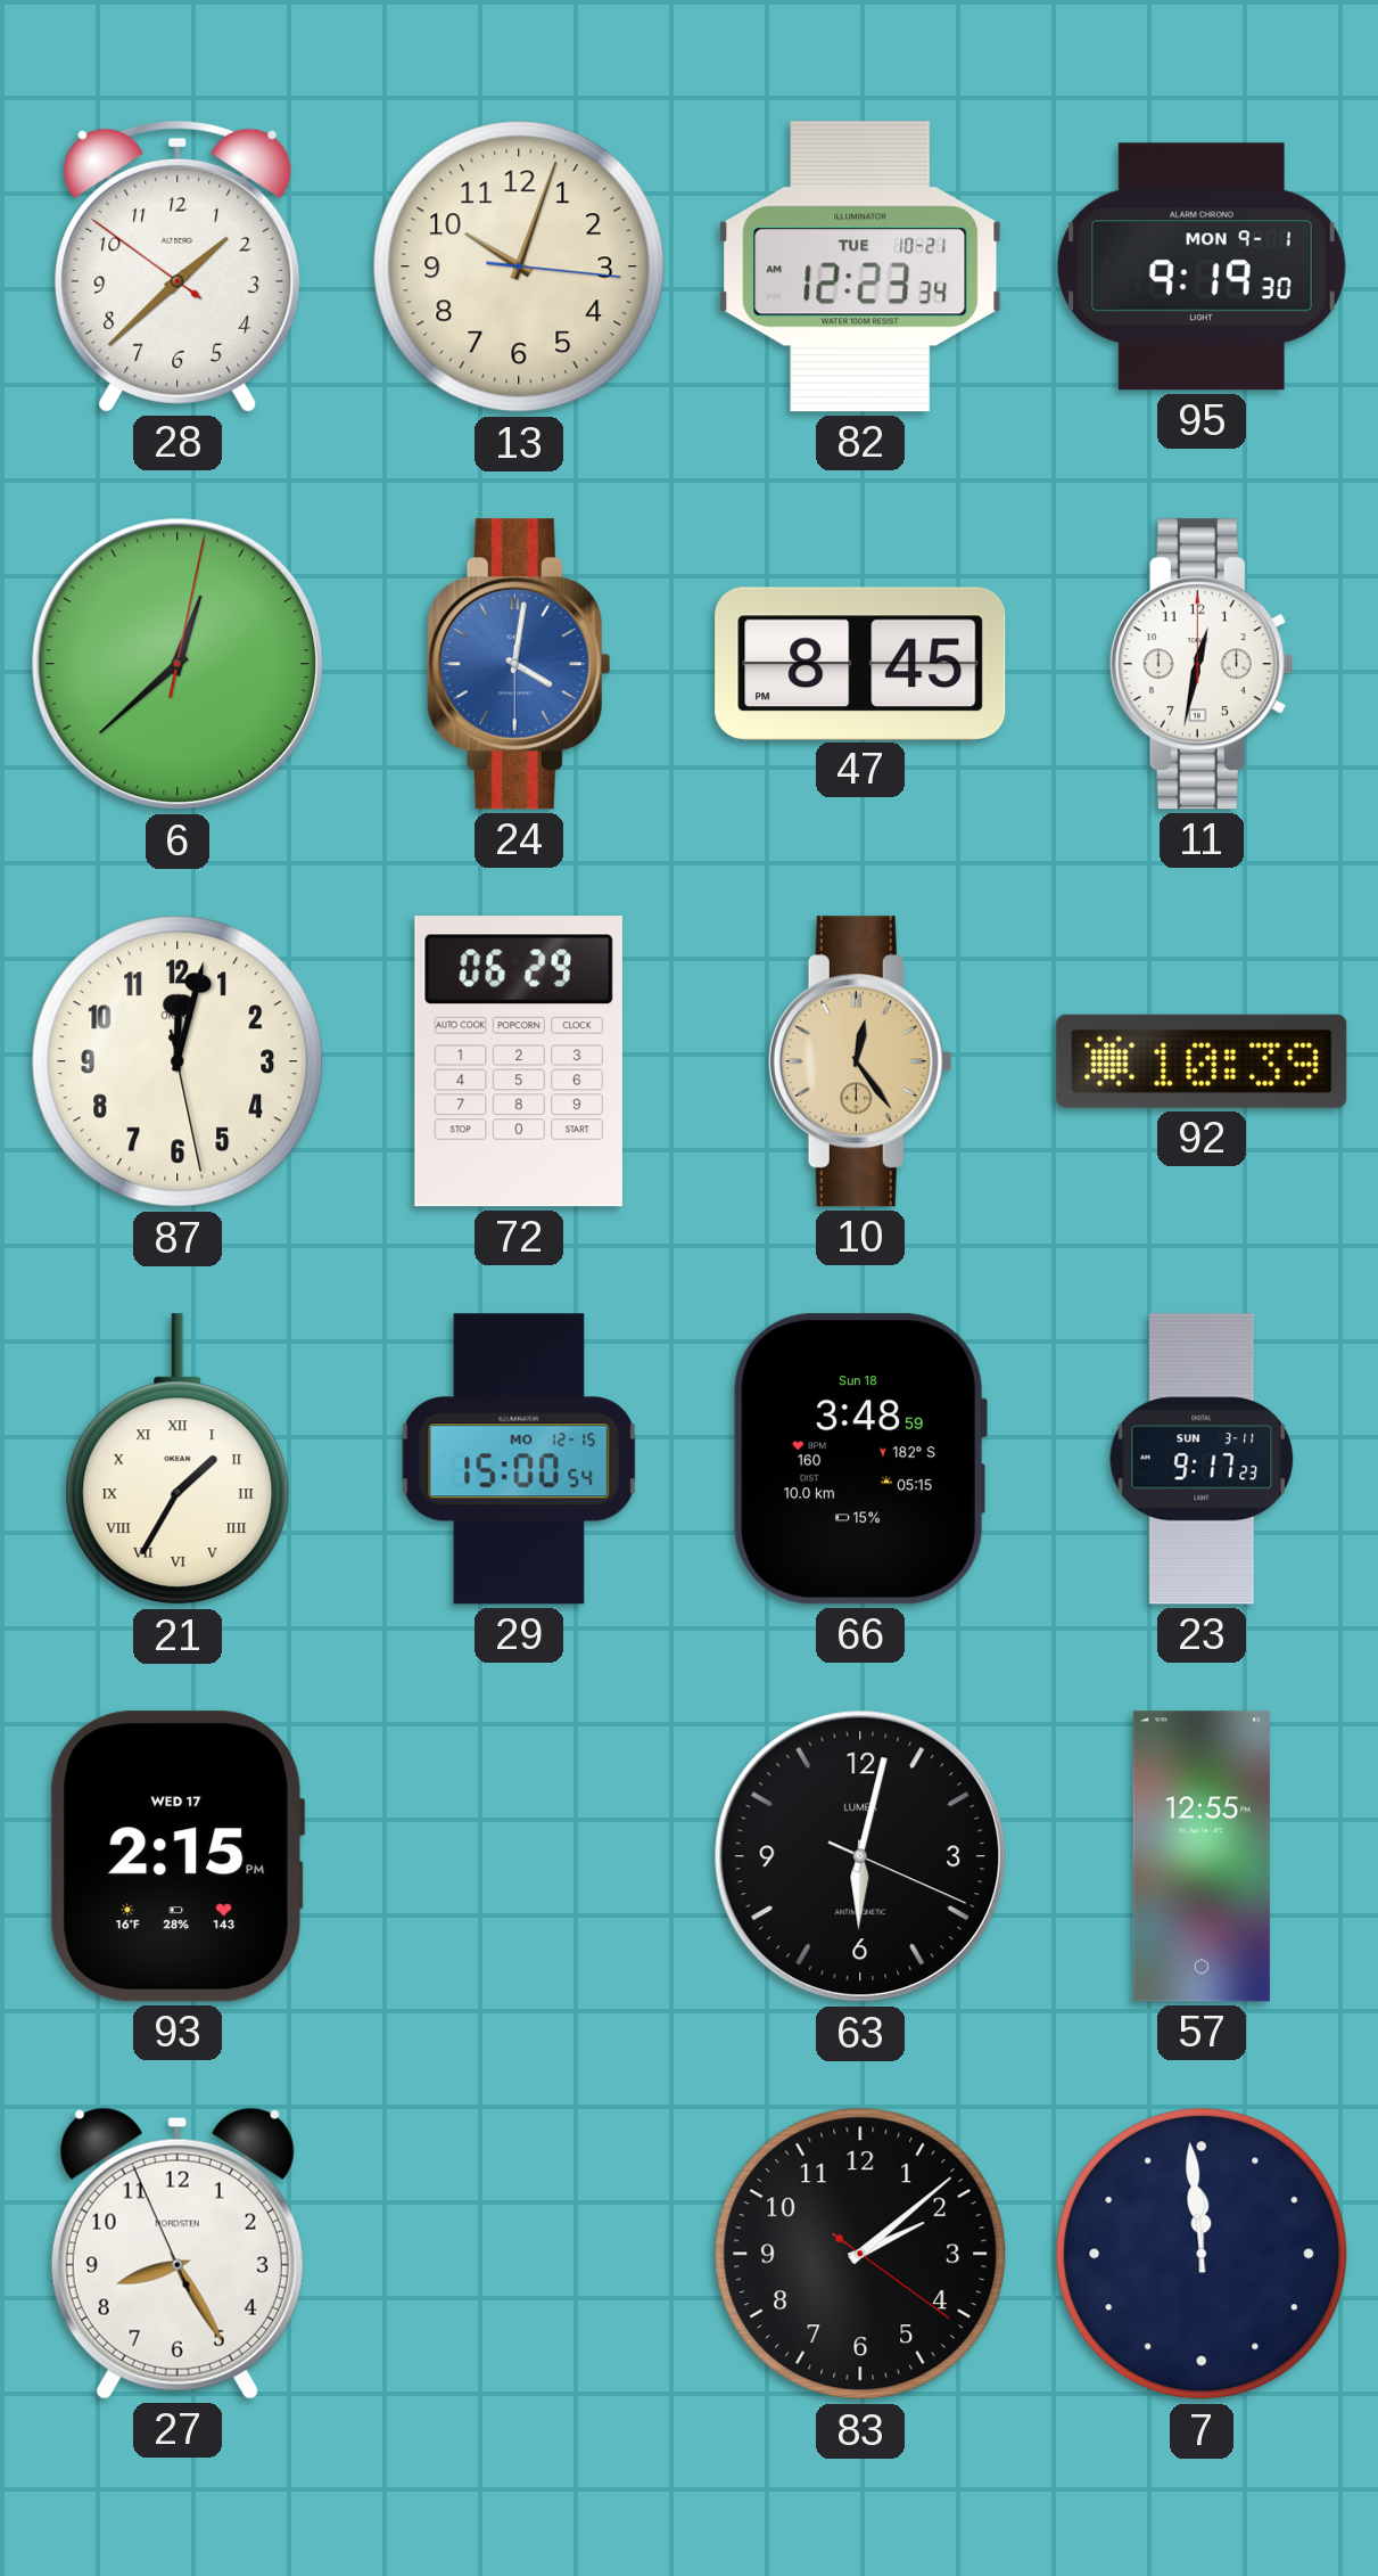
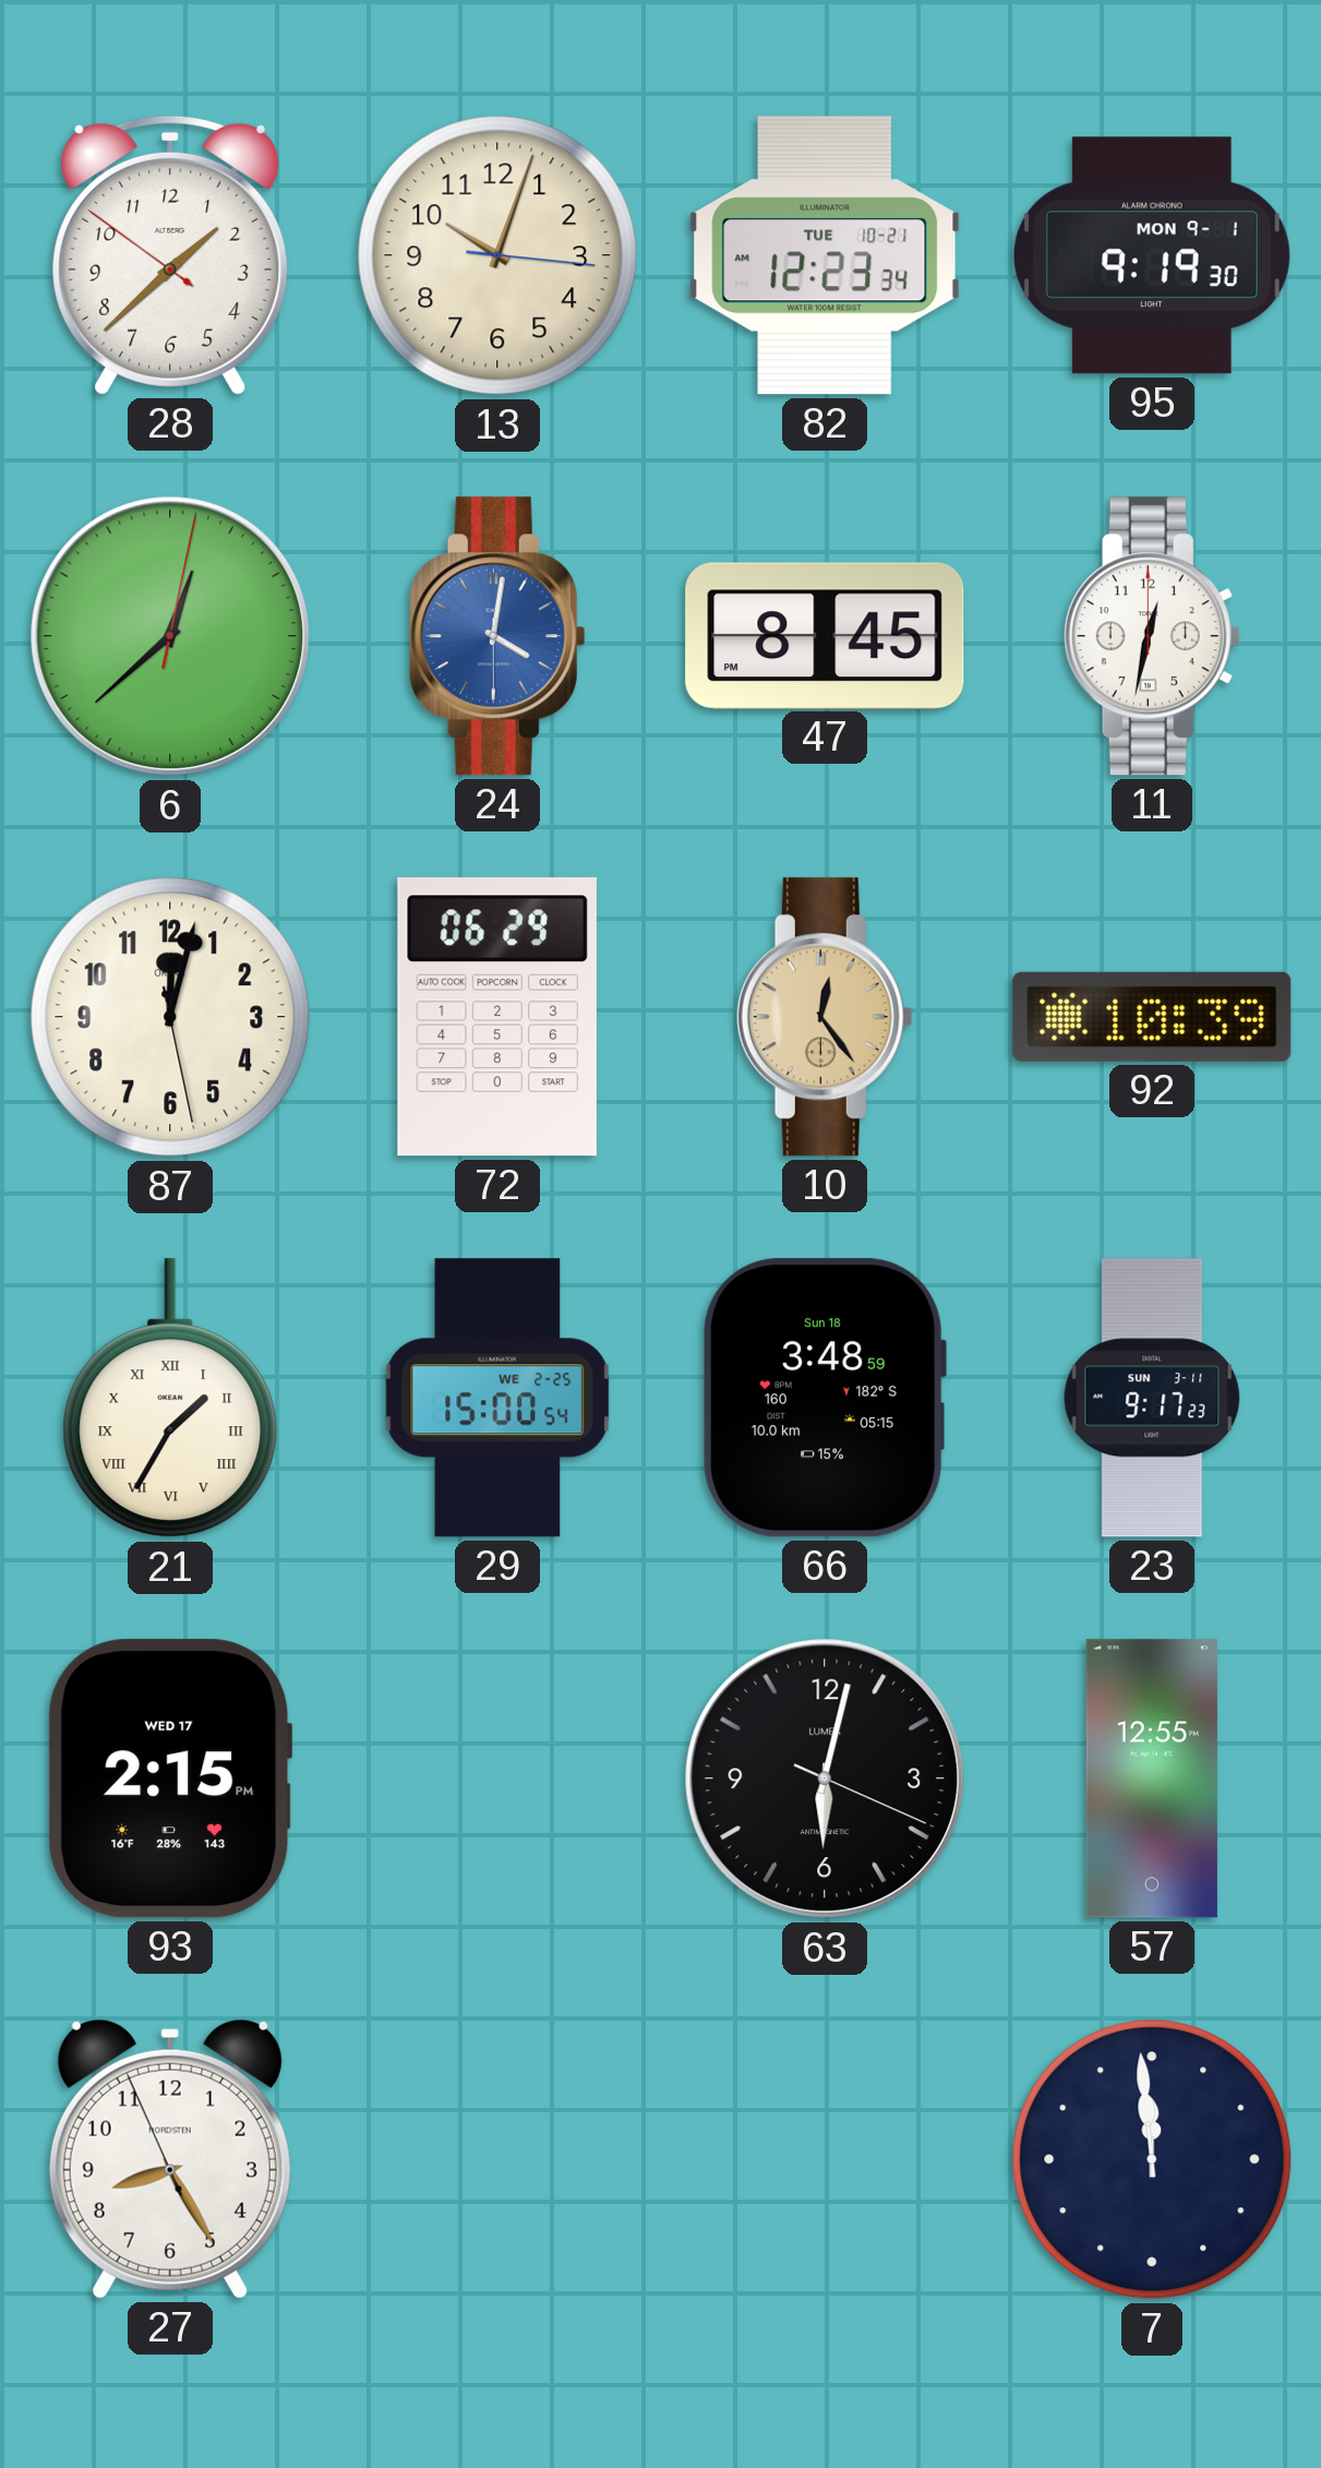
29 date: MO 12-15 -> WE 2-25
83: 2:08 -> none
